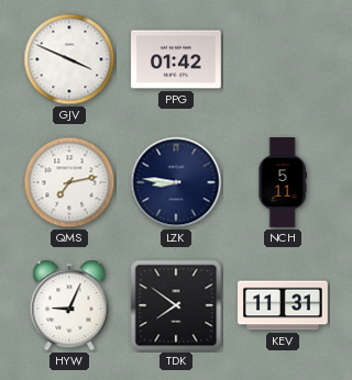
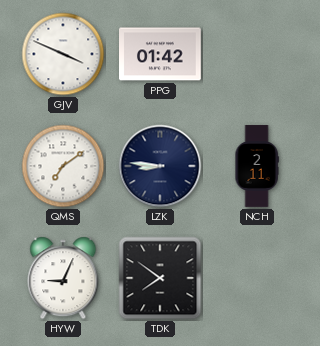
QMS: 7:13 -> 7:09
NCH: 5:11 -> 2:11
KEV: 11:31 -> none
